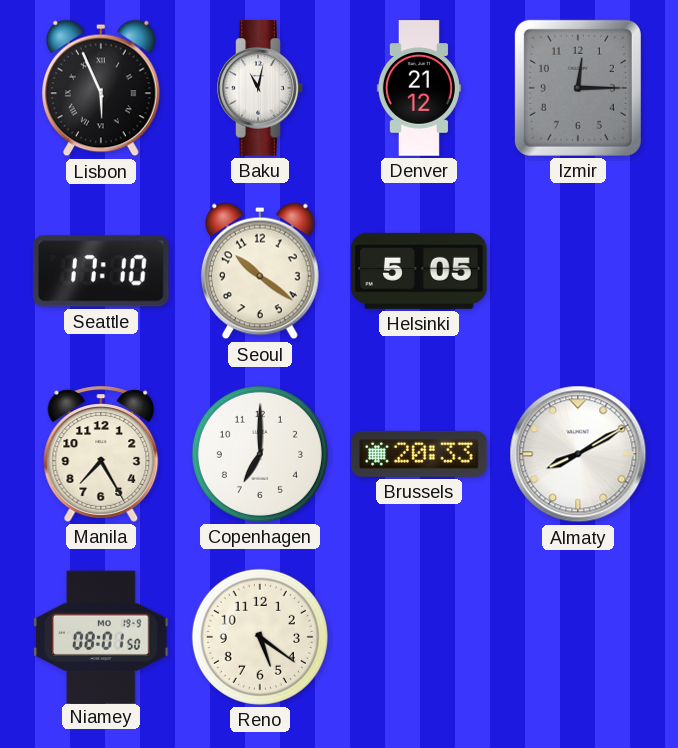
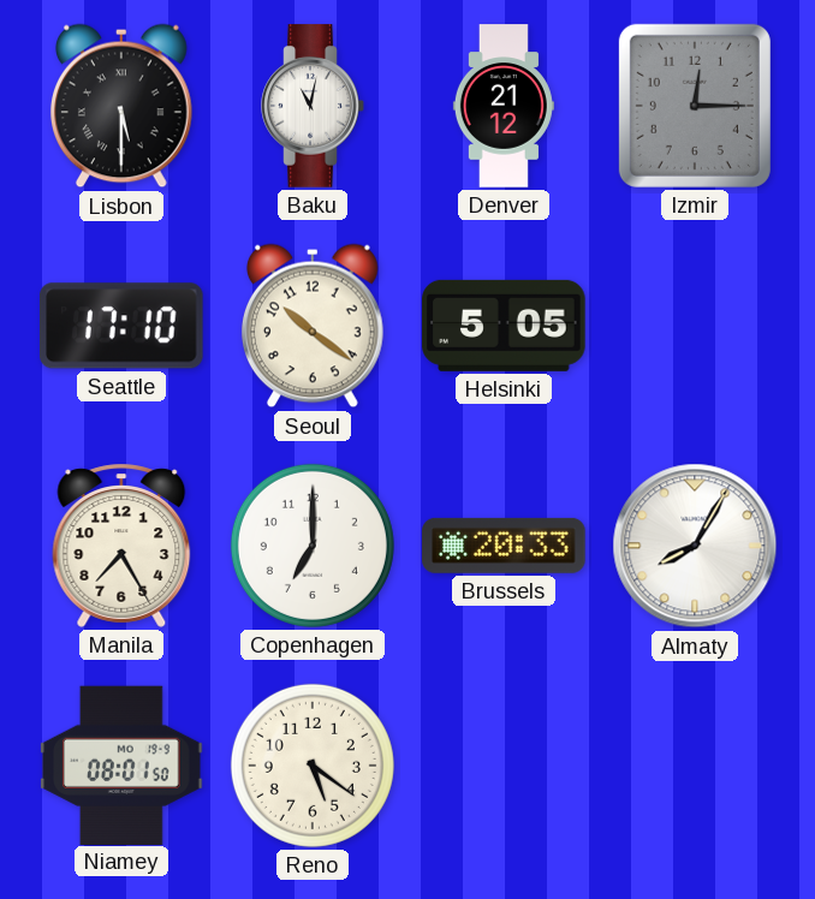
Lisbon: 5:56 -> 5:30
Almaty: 8:10 -> 8:05
